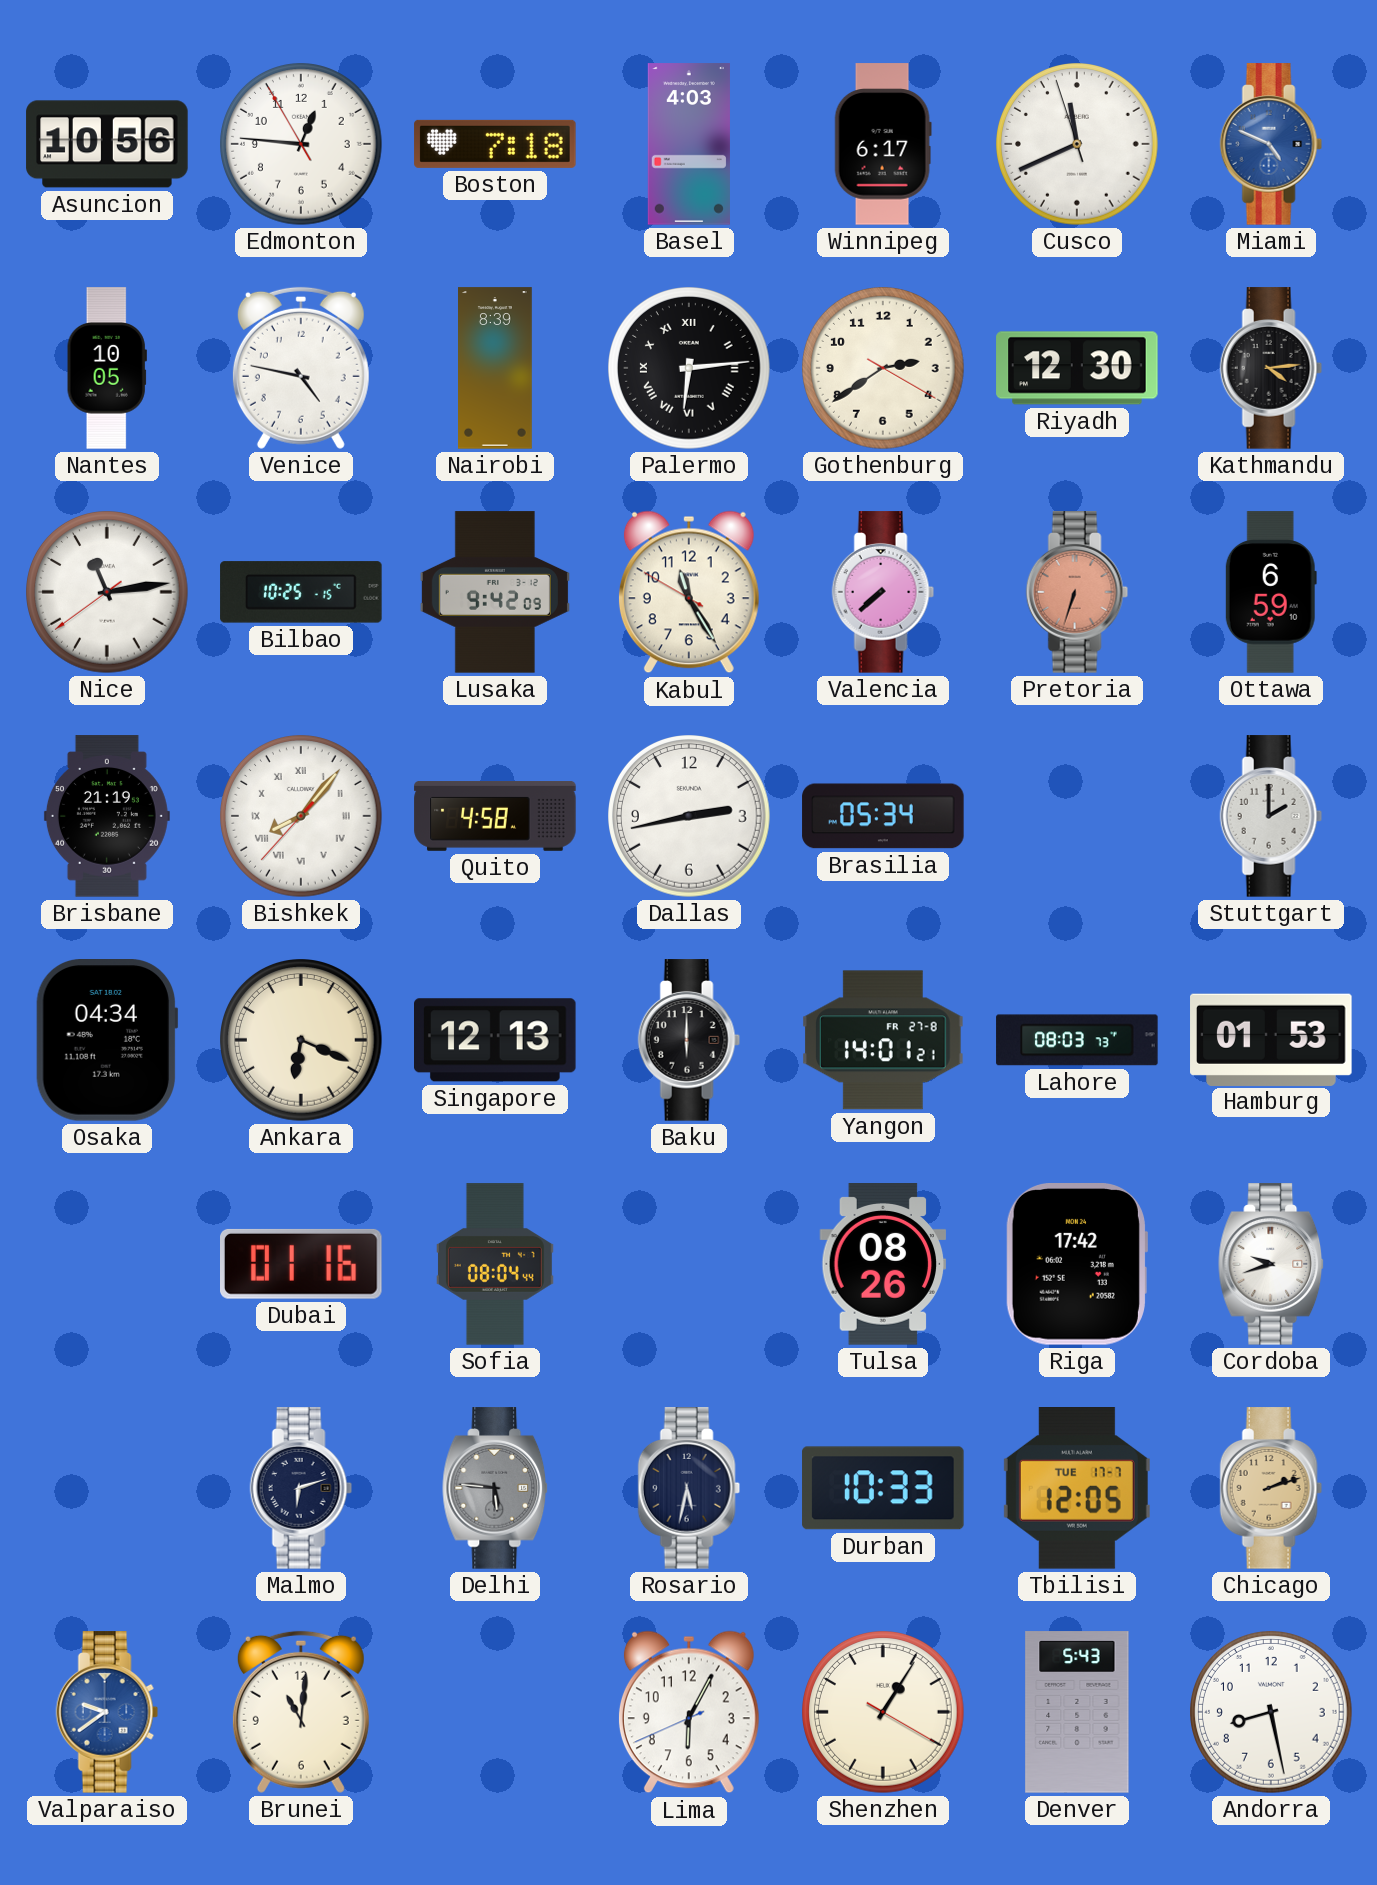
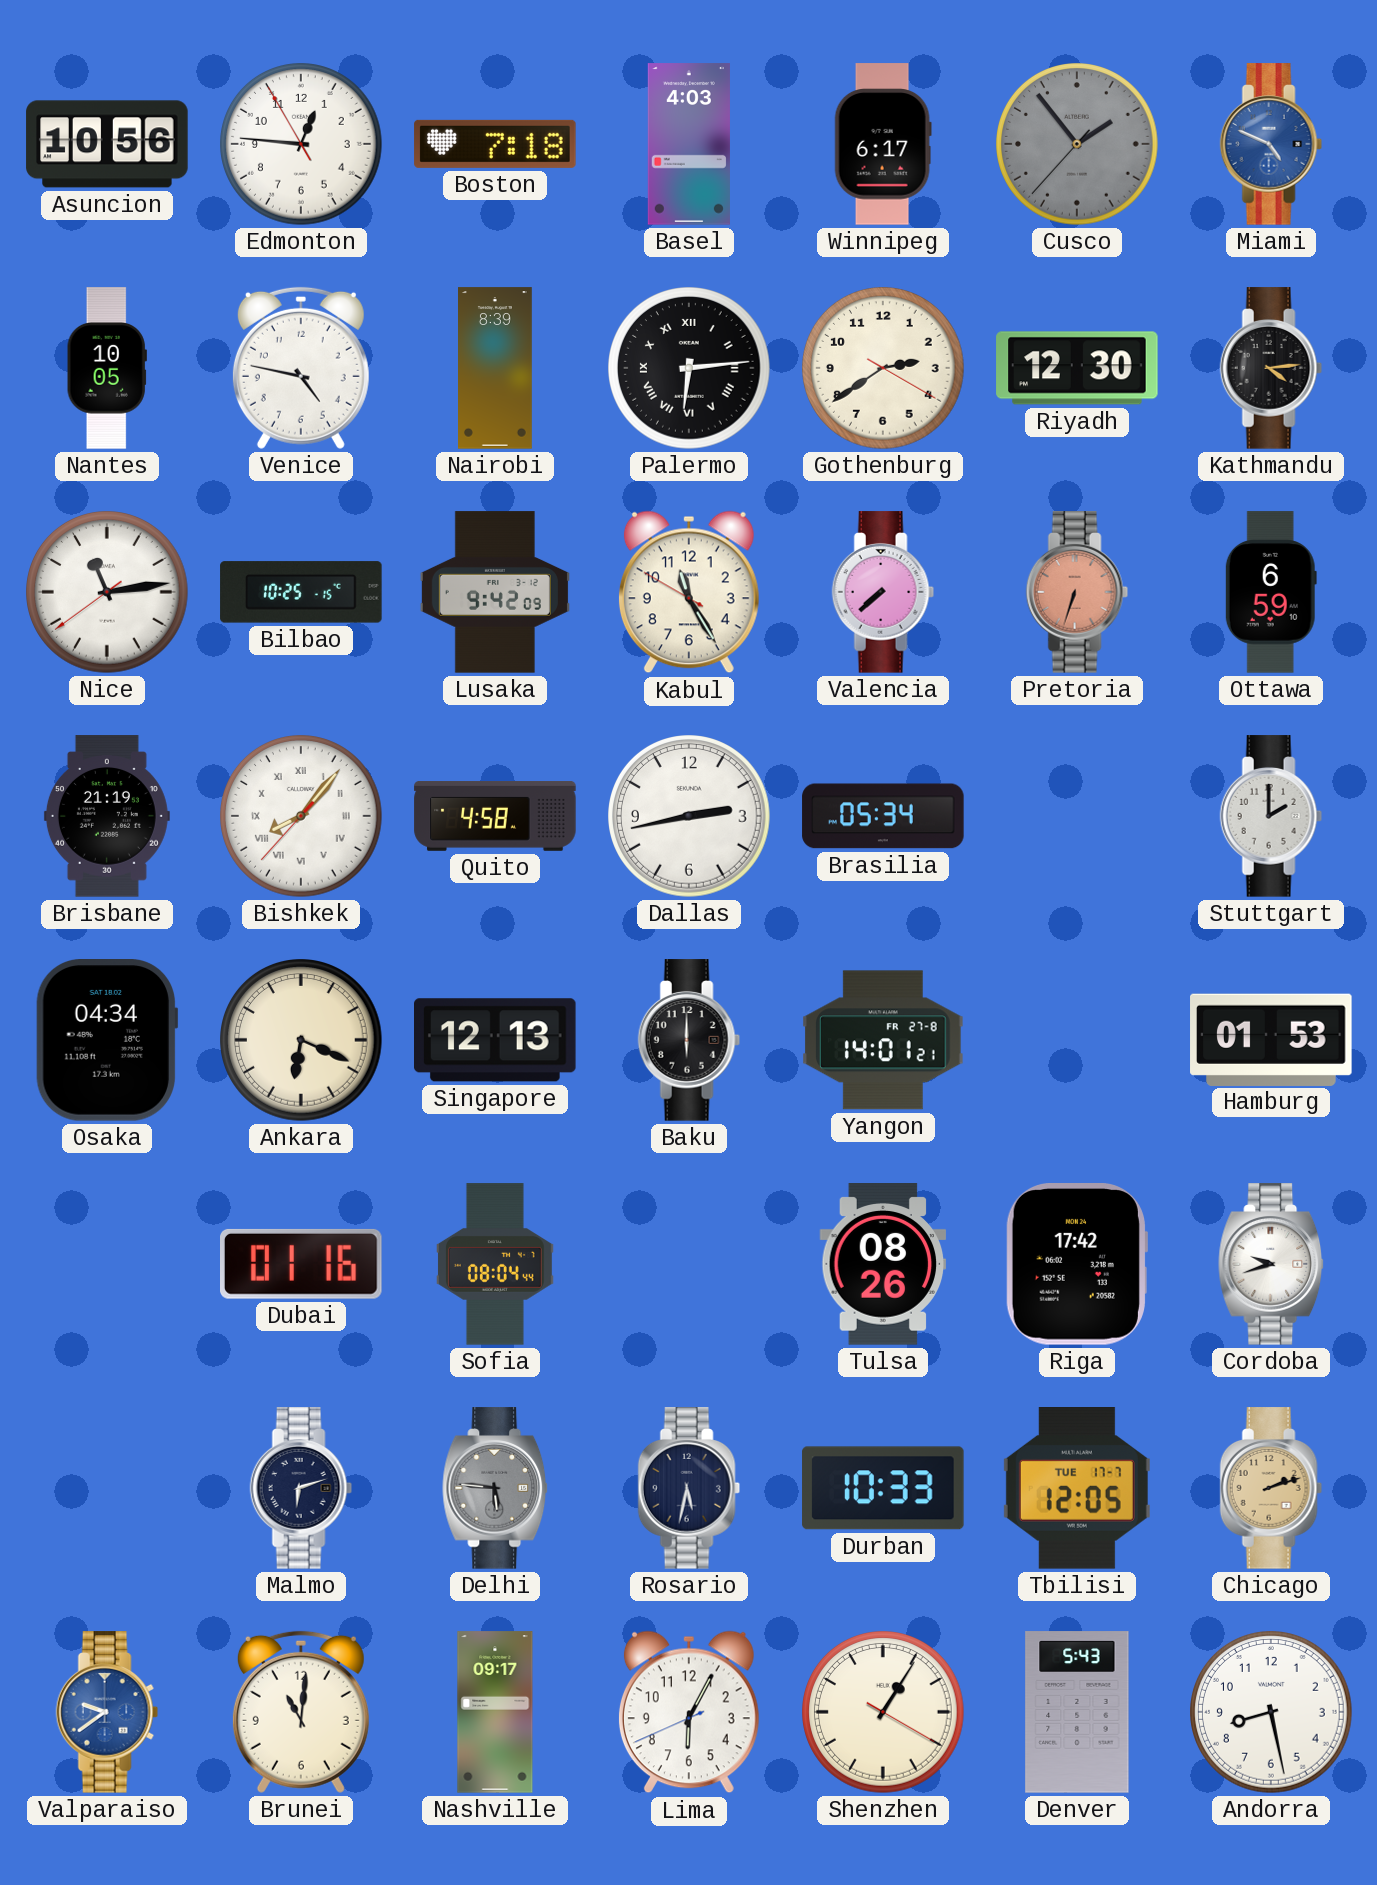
Cusco: 11:40 -> 1:53
Cusco dial: white -> grey
Lahore: 08:03 -> none
Nashville: none -> 09:17
